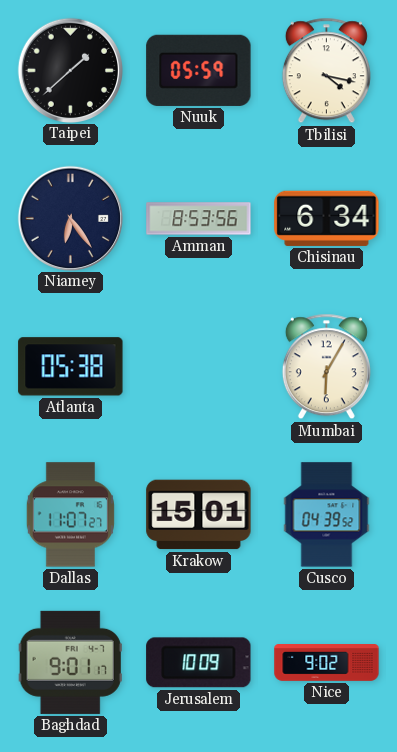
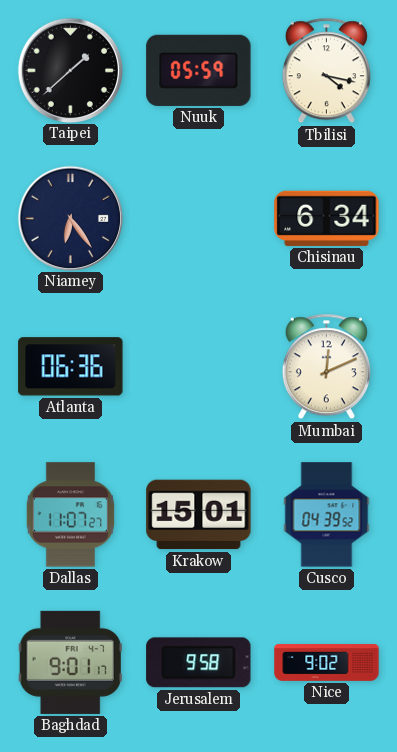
Amman: 8:53 -> none
Atlanta: 05:38 -> 06:36
Mumbai: 6:05 -> 12:11
Jerusalem: 10:09 -> 9:58
